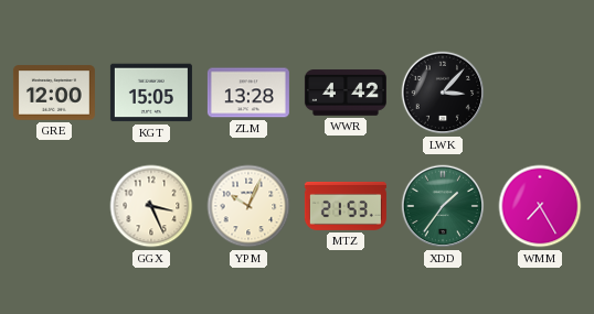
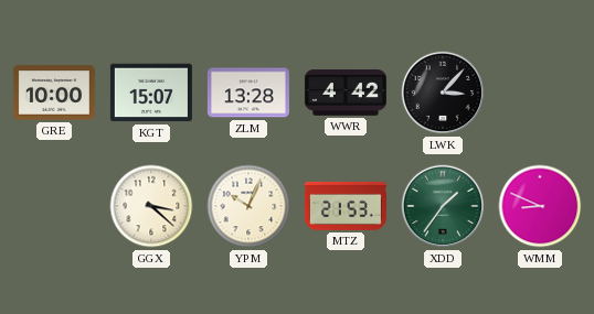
GRE: 12:00 -> 10:00
KGT: 15:05 -> 15:07
GGX: 3:26 -> 3:22
WMM: 7:25 -> 8:49
